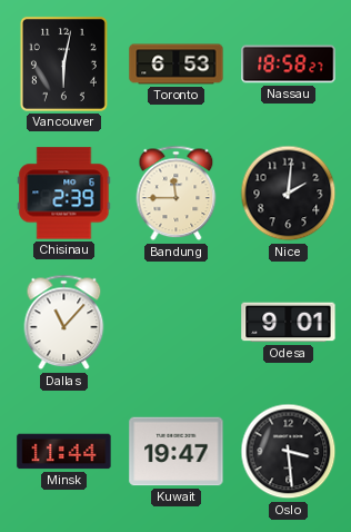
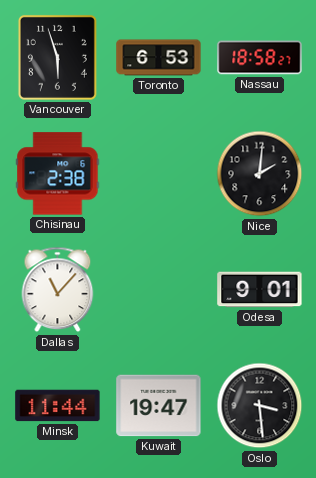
Vancouver: 6:02 -> 5:57
Chisinau: 2:39 -> 2:38
Bandung: 11:45 -> none
